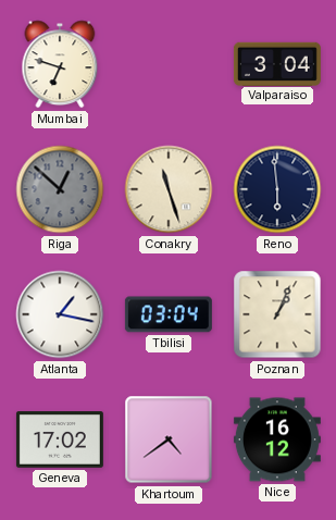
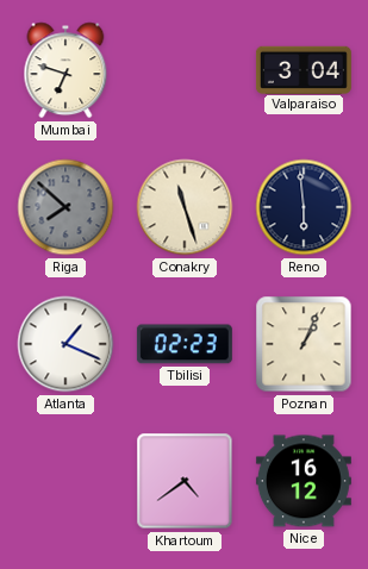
Riga: 12:52 -> 7:52
Atlanta: 1:17 -> 1:19
Tbilisi: 03:04 -> 02:23
Geneva: 17:02 -> none
